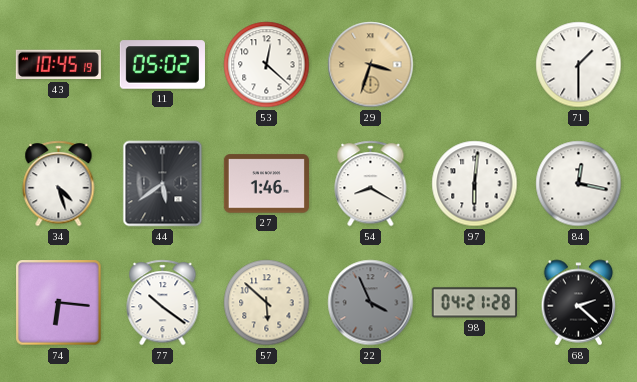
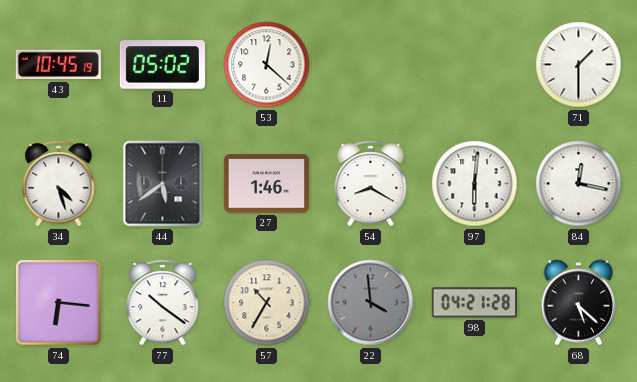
29: 3:33 -> none
57: 5:52 -> 10:35
22: 3:56 -> 3:59
68: 2:22 -> 5:22
